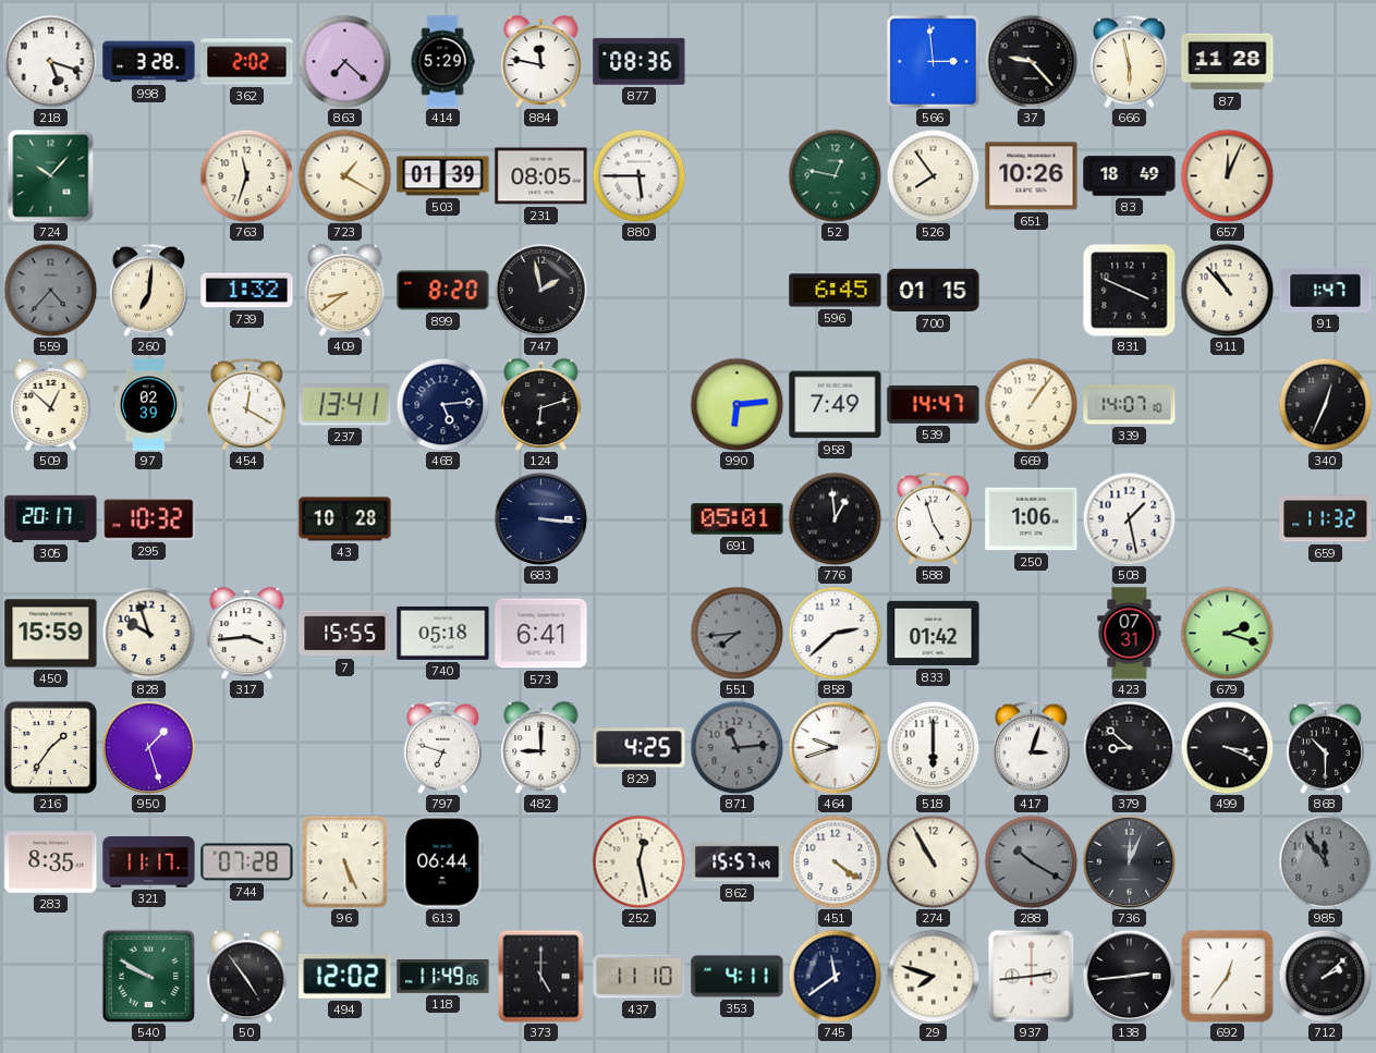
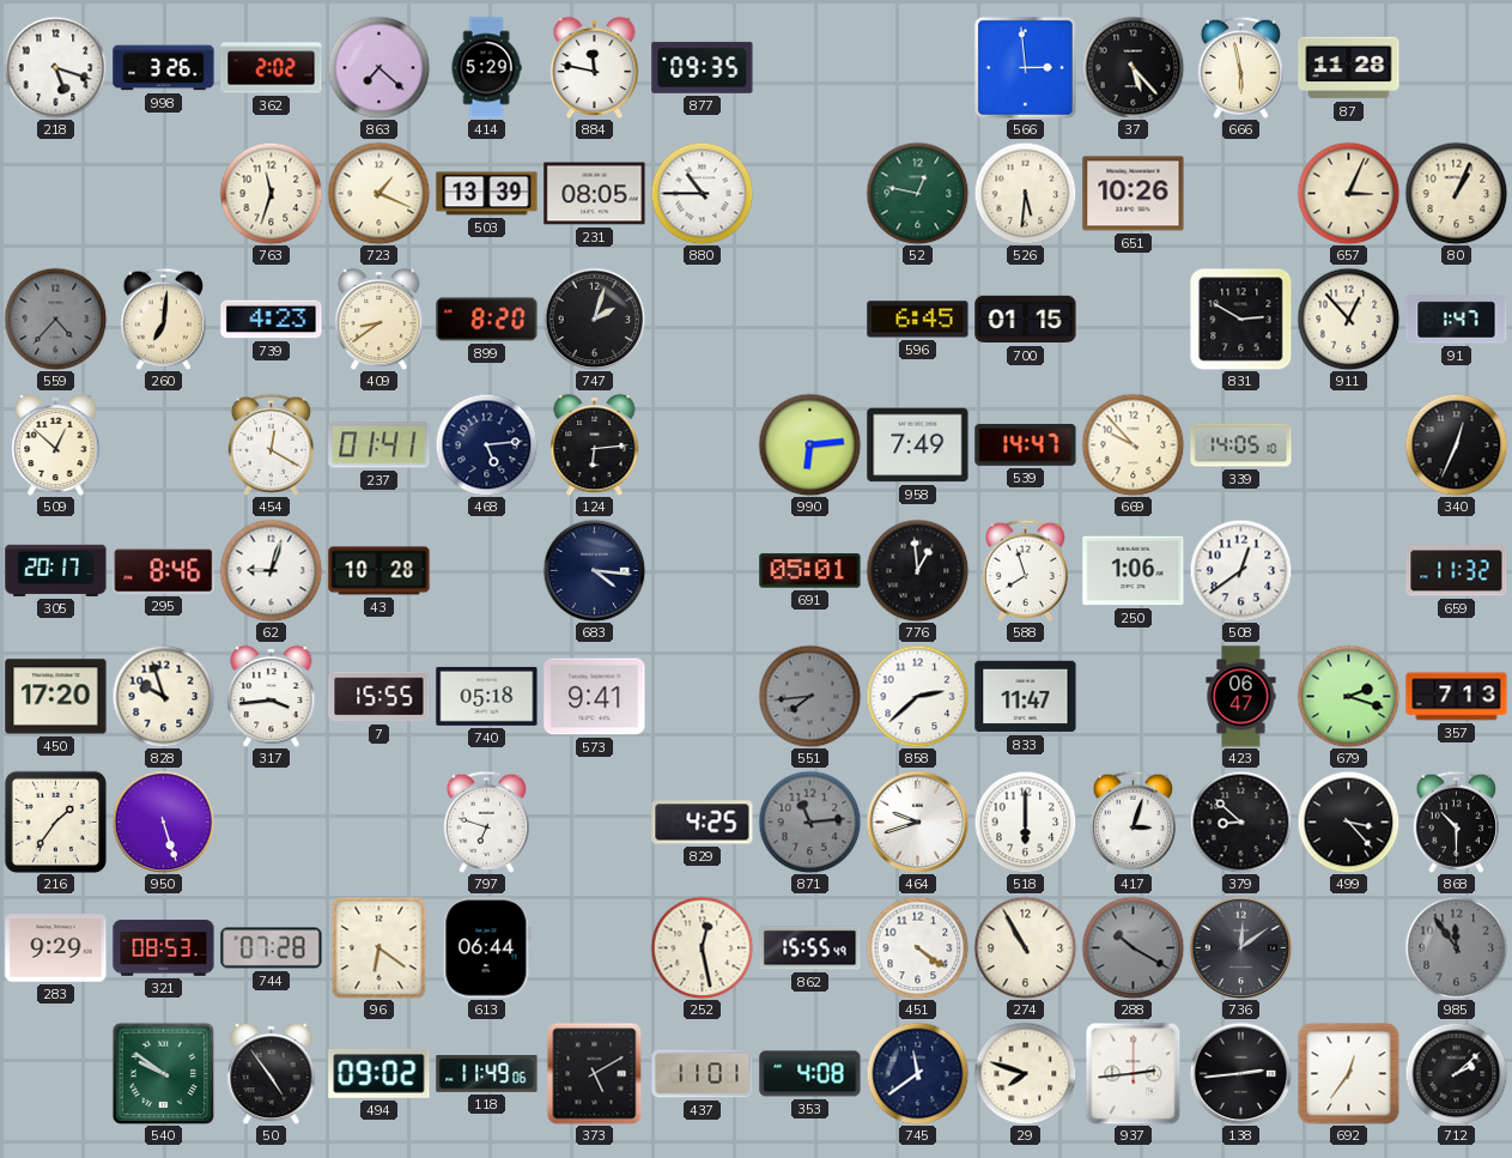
998: 3:28 -> 3:26
877: 08:36 -> 09:35
37: 9:23 -> 5:23
724: 10:07 -> none
723: 1:20 -> 1:19
503: 01:39 -> 13:39
880: 5:45 -> 10:45
526: 7:54 -> 5:31
83: 18:49 -> none
657: 12:04 -> 3:04
80: none -> 1:04
739: 1:32 -> 4:23
747: 1:58 -> 2:03
831: 3:49 -> 2:50
911: 10:53 -> 12:53
97: 02:39 -> none
237: 13:41 -> 01:41
124: 6:12 -> 6:14
669: 1:06 -> 9:53
339: 14:07 -> 14:05
295: 10:32 -> 8:46
62: none -> 9:03
683: 3:16 -> 4:16
588: 4:57 -> 7:57
508: 1:28 -> 12:39
450: 15:59 -> 17:20
573: 6:41 -> 9:41
833: 01:42 -> 11:47
423: 07:31 -> 06:47
357: none -> 7:13
950: 1:27 -> 5:27
482: 9:00 -> none
499: 3:19 -> 3:23
283: 8:35 -> 9:29
321: 11:17 -> 08:53
96: 5:26 -> 6:21
862: 15:57 -> 15:55
736: 12:04 -> 12:09
540: 9:50 -> 9:51
494: 12:02 -> 09:02
373: 5:00 -> 5:10
437: 11:10 -> 11:01
353: 4:11 -> 4:08
